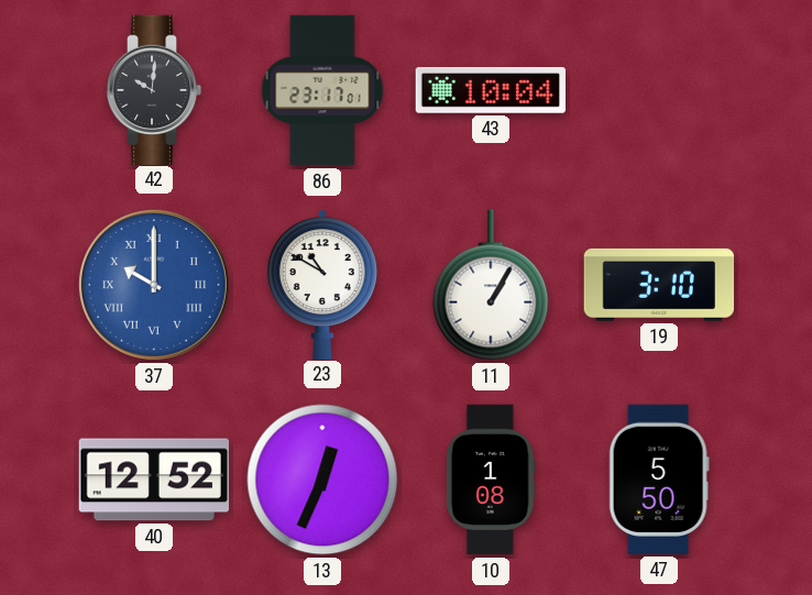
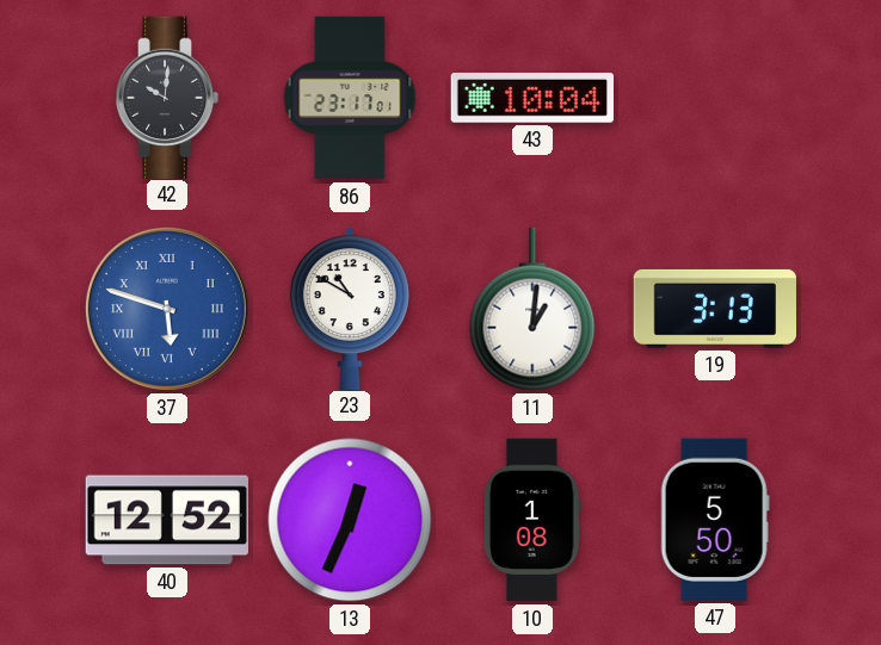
37: 10:00 -> 5:48
11: 1:05 -> 1:01
19: 3:10 -> 3:13
